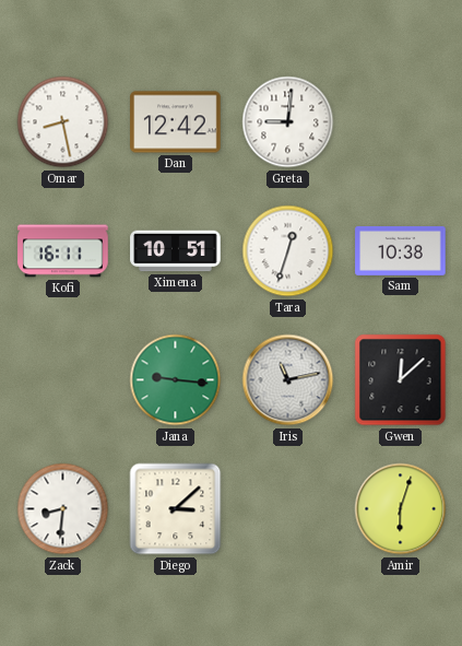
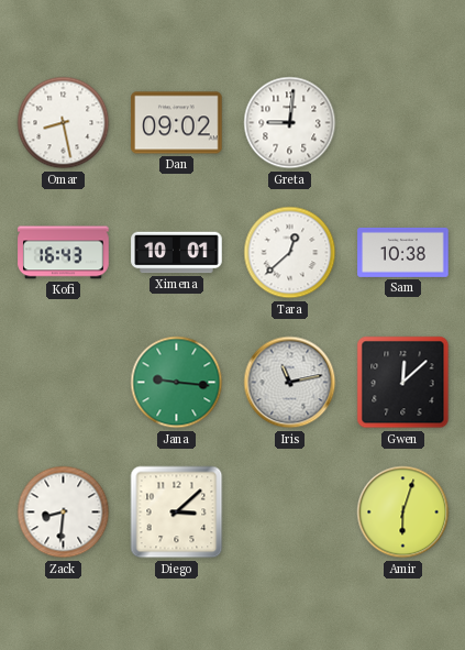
Dan: 12:42 -> 09:02
Kofi: 16:11 -> 16:43
Ximena: 10:51 -> 10:01
Tara: 12:33 -> 12:38
